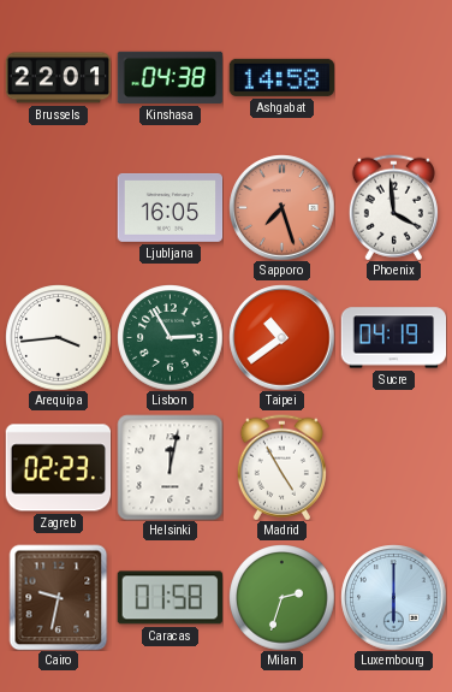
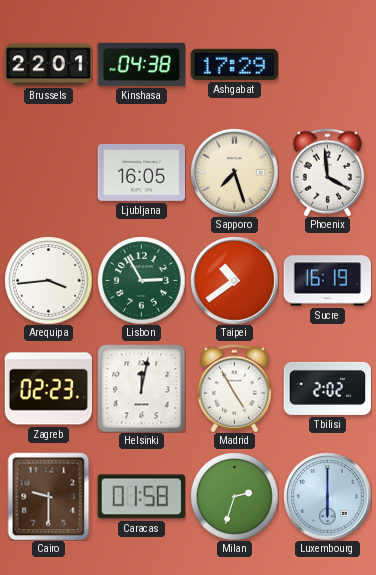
Ashgabat: 14:58 -> 17:29
Sapporo dial: salmon -> cream
Sucre: 04:19 -> 16:19
Tbilisi: none -> 2:02
Cairo: 9:32 -> 9:30
